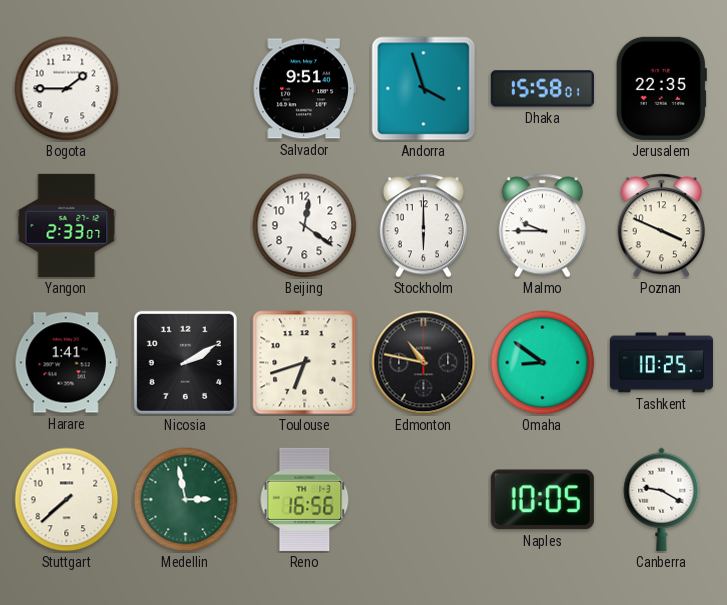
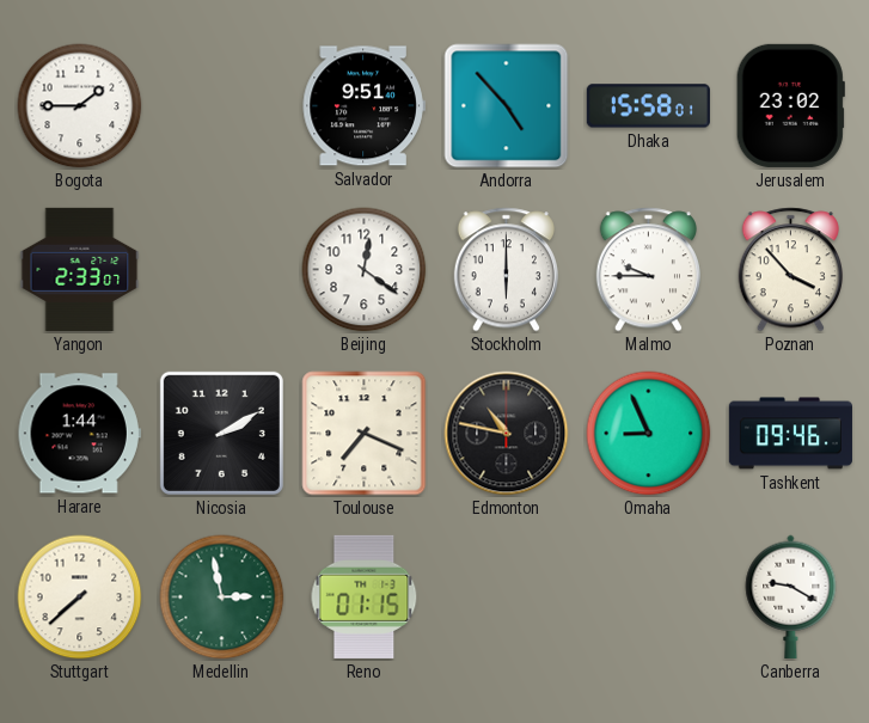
Andorra: 3:57 -> 4:53
Jerusalem: 22:35 -> 23:02
Poznan: 3:49 -> 3:53
Harare: 1:41 -> 1:44
Toulouse: 6:42 -> 7:19
Omaha: 8:51 -> 8:56
Tashkent: 10:25 -> 09:46
Reno: 16:56 -> 01:15
Naples: 10:05 -> none
